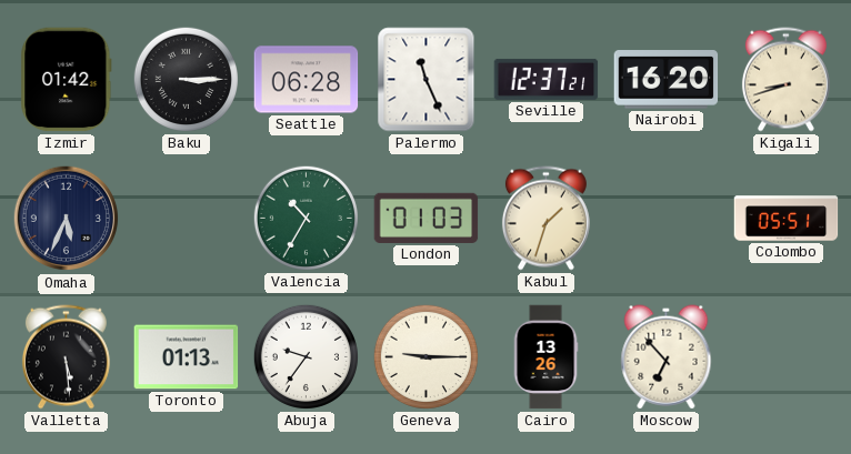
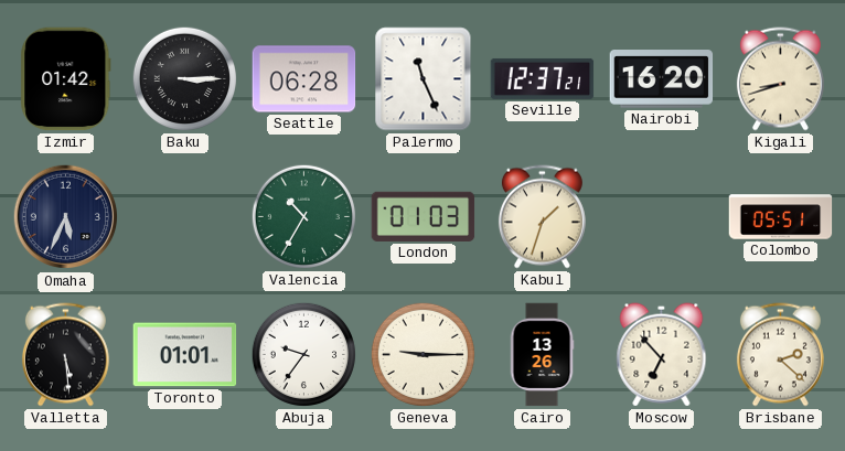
Toronto: 01:13 -> 01:01
Brisbane: none -> 2:22
